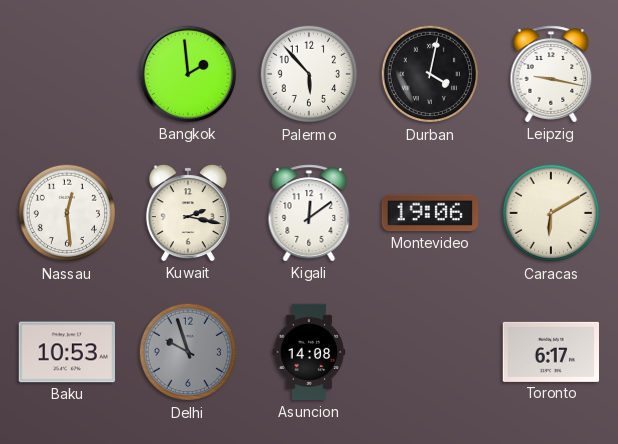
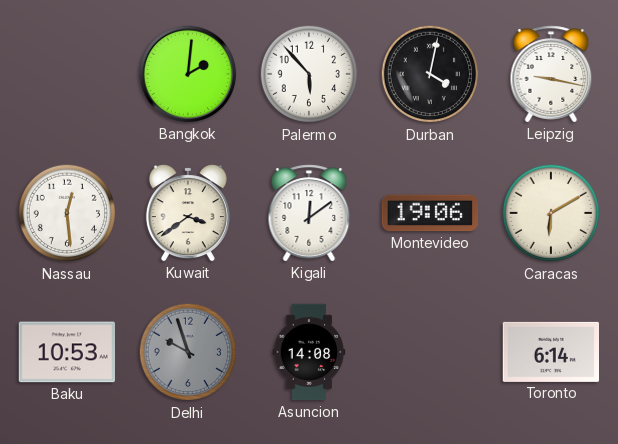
Bangkok: 1:59 -> 2:01
Kuwait: 2:17 -> 3:39
Toronto: 6:17 -> 6:14
